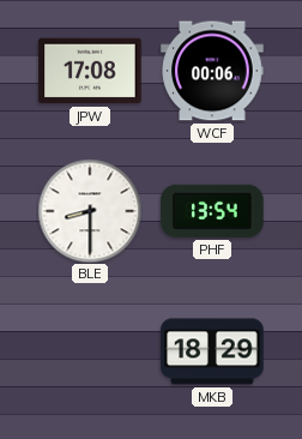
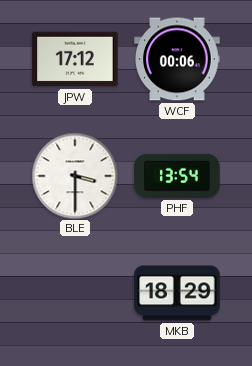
JPW: 17:08 -> 17:12
BLE: 8:30 -> 3:30
